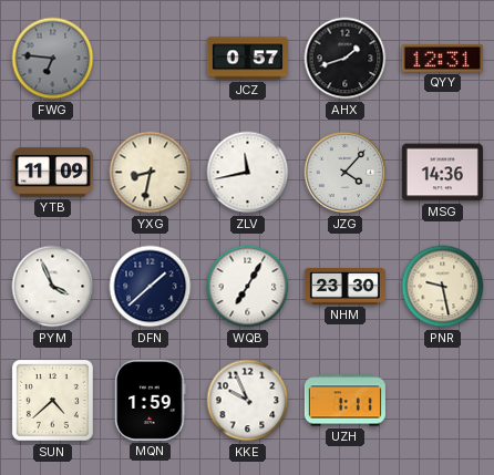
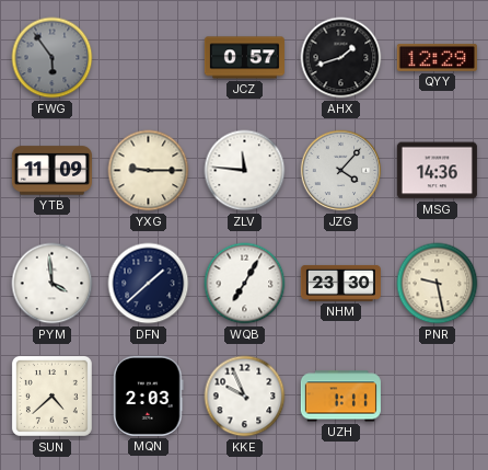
FWG: 6:46 -> 5:54
QYY: 12:31 -> 12:29
YXG: 8:32 -> 9:15
ZLV: 11:43 -> 11:46
PYM: 3:56 -> 3:59
MQN: 1:59 -> 2:03
